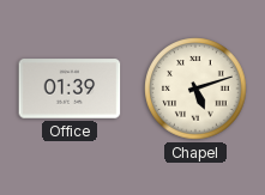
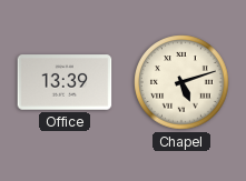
Office: 01:39 -> 13:39
